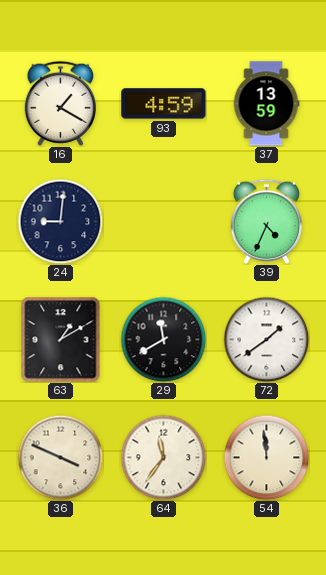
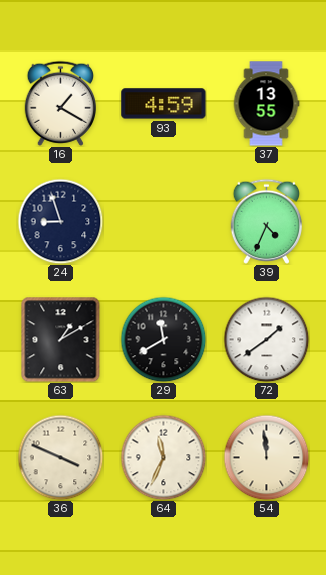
37: 13:59 -> 13:55
24: 9:01 -> 8:57
64: 11:36 -> 11:34
